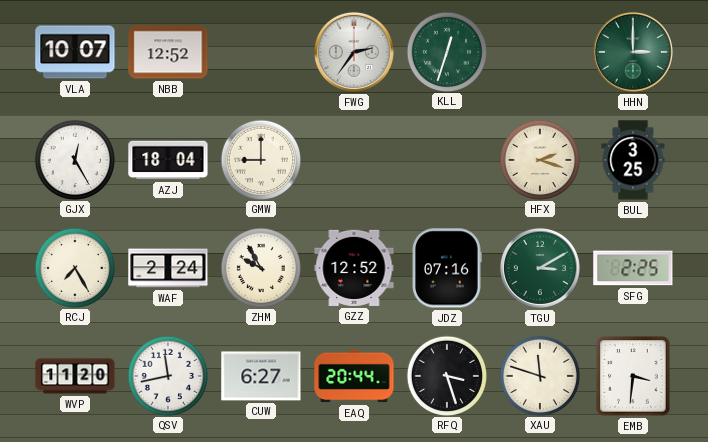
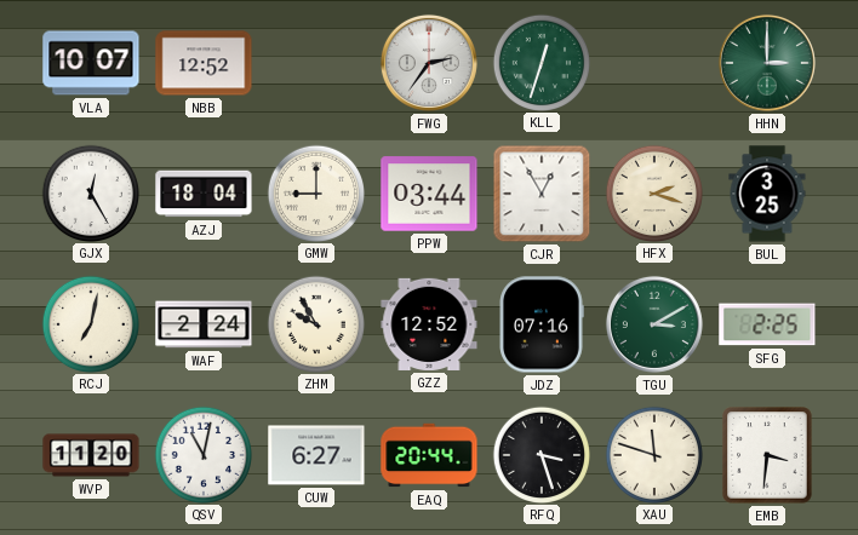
PPW: none -> 03:44
CJR: none -> 12:55
RCJ: 7:25 -> 7:02
QSV: 11:43 -> 11:02
